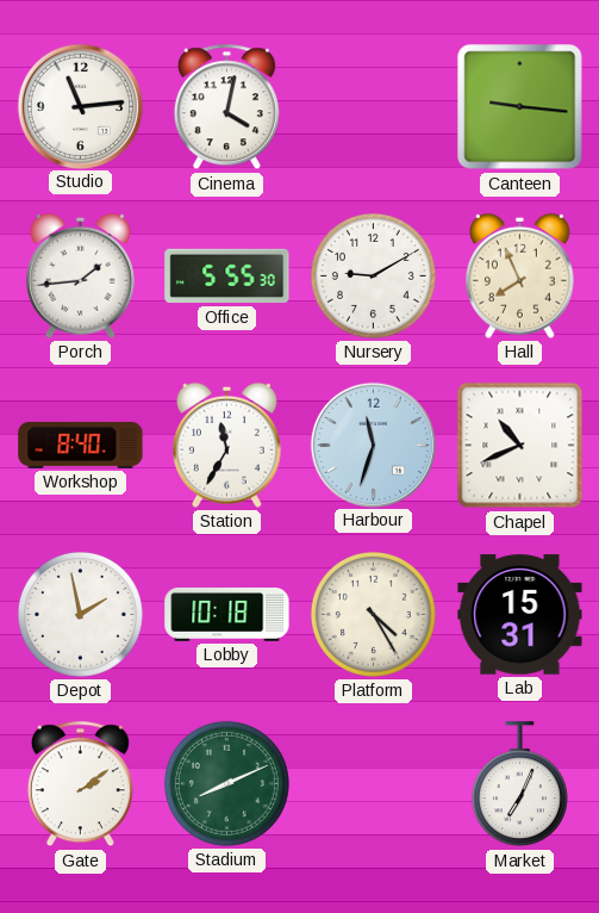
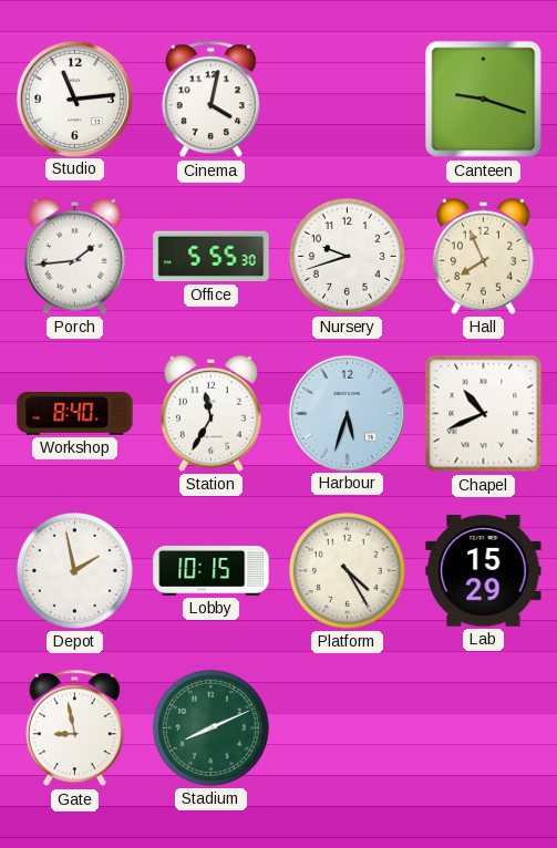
Canteen: 9:16 -> 9:18
Nursery: 9:10 -> 9:42
Harbour: 11:33 -> 5:33
Lobby: 10:18 -> 10:15
Lab: 15:31 -> 15:29
Gate: 2:09 -> 8:58
Market: 7:04 -> none
